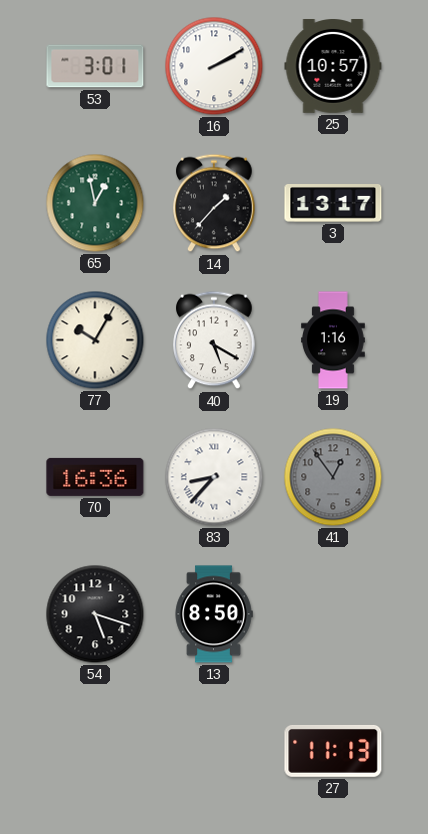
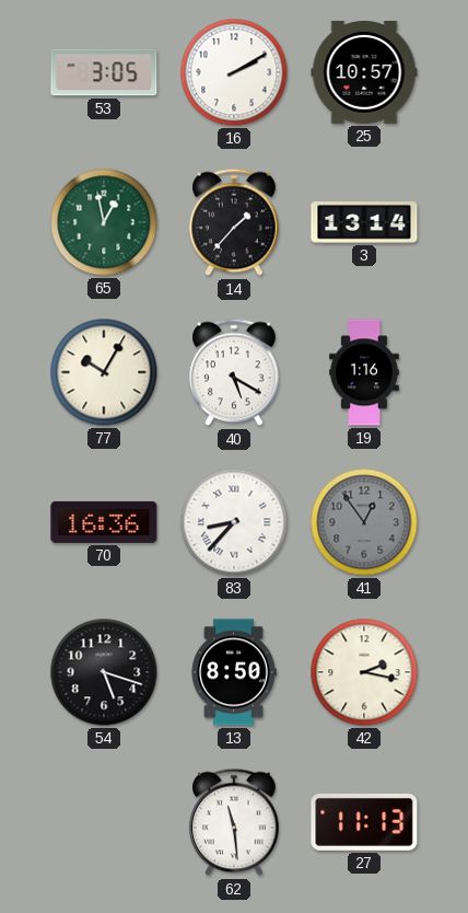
53: 3:01 -> 3:05
3: 13:17 -> 13:14
42: none -> 2:17
62: none -> 11:29
